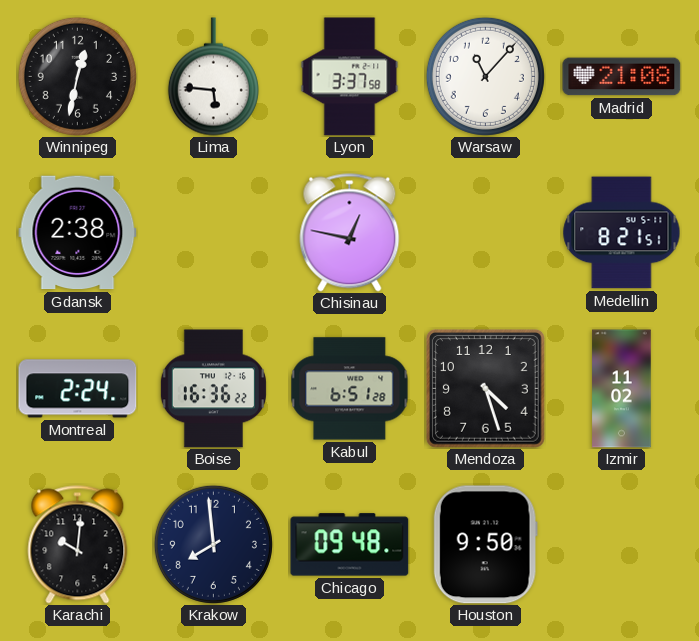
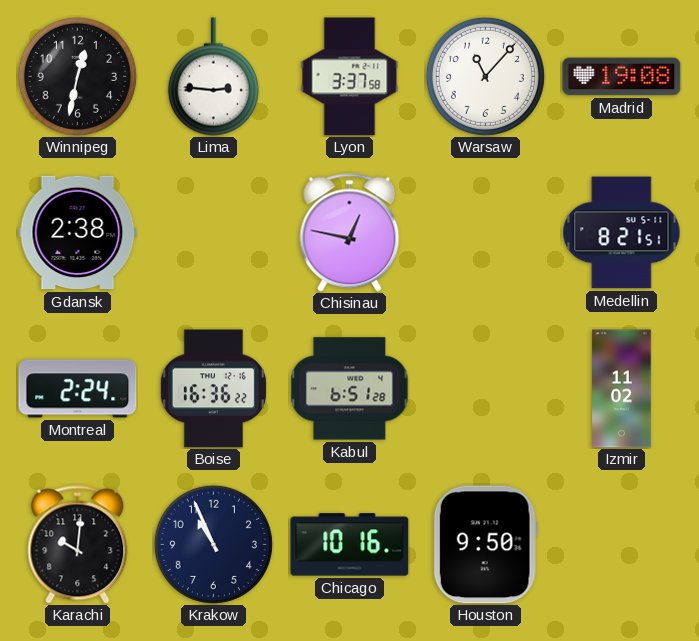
Lima: 5:46 -> 2:46
Madrid: 21:08 -> 19:08
Mendoza: 4:27 -> none
Krakow: 7:59 -> 10:56
Chicago: 09:48 -> 10:16
